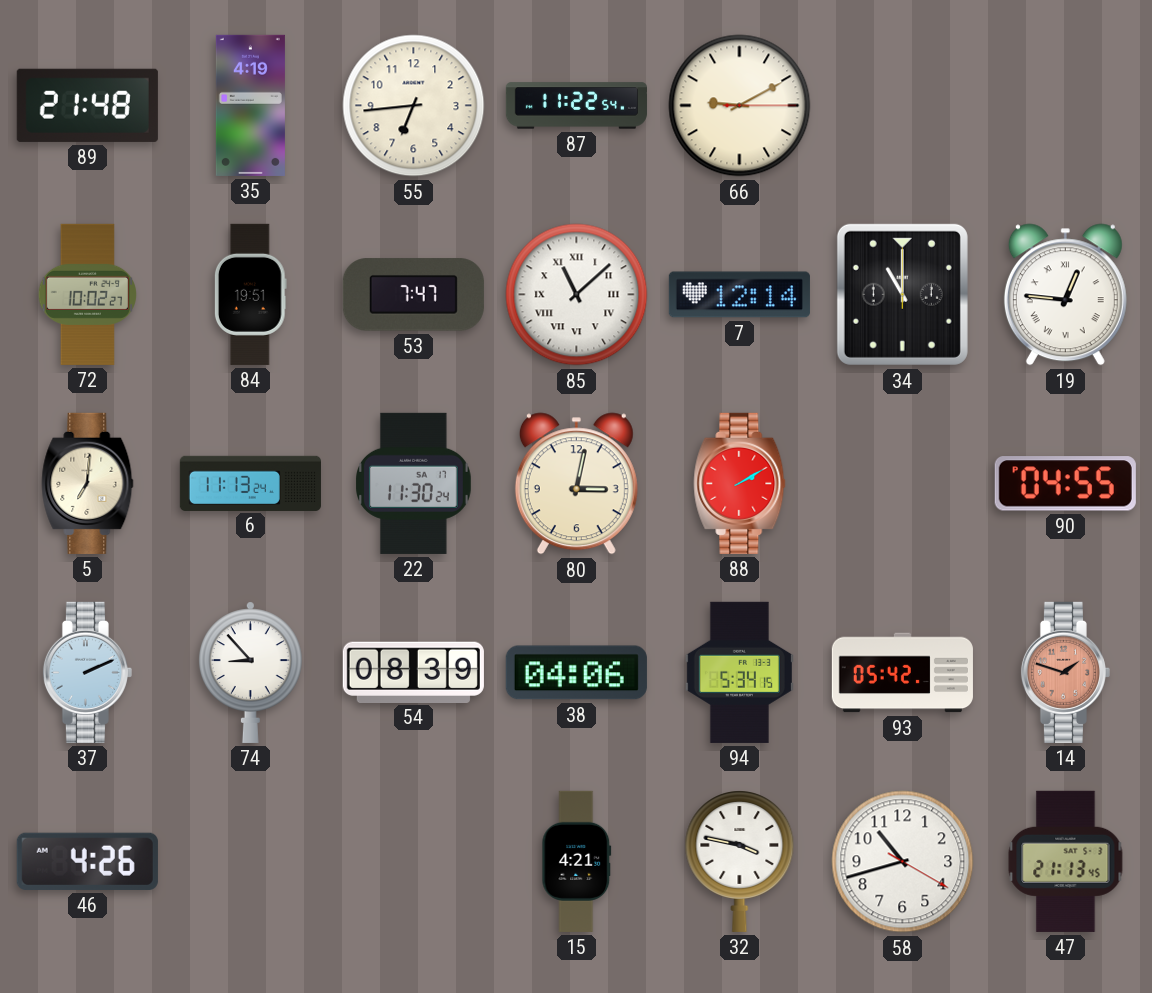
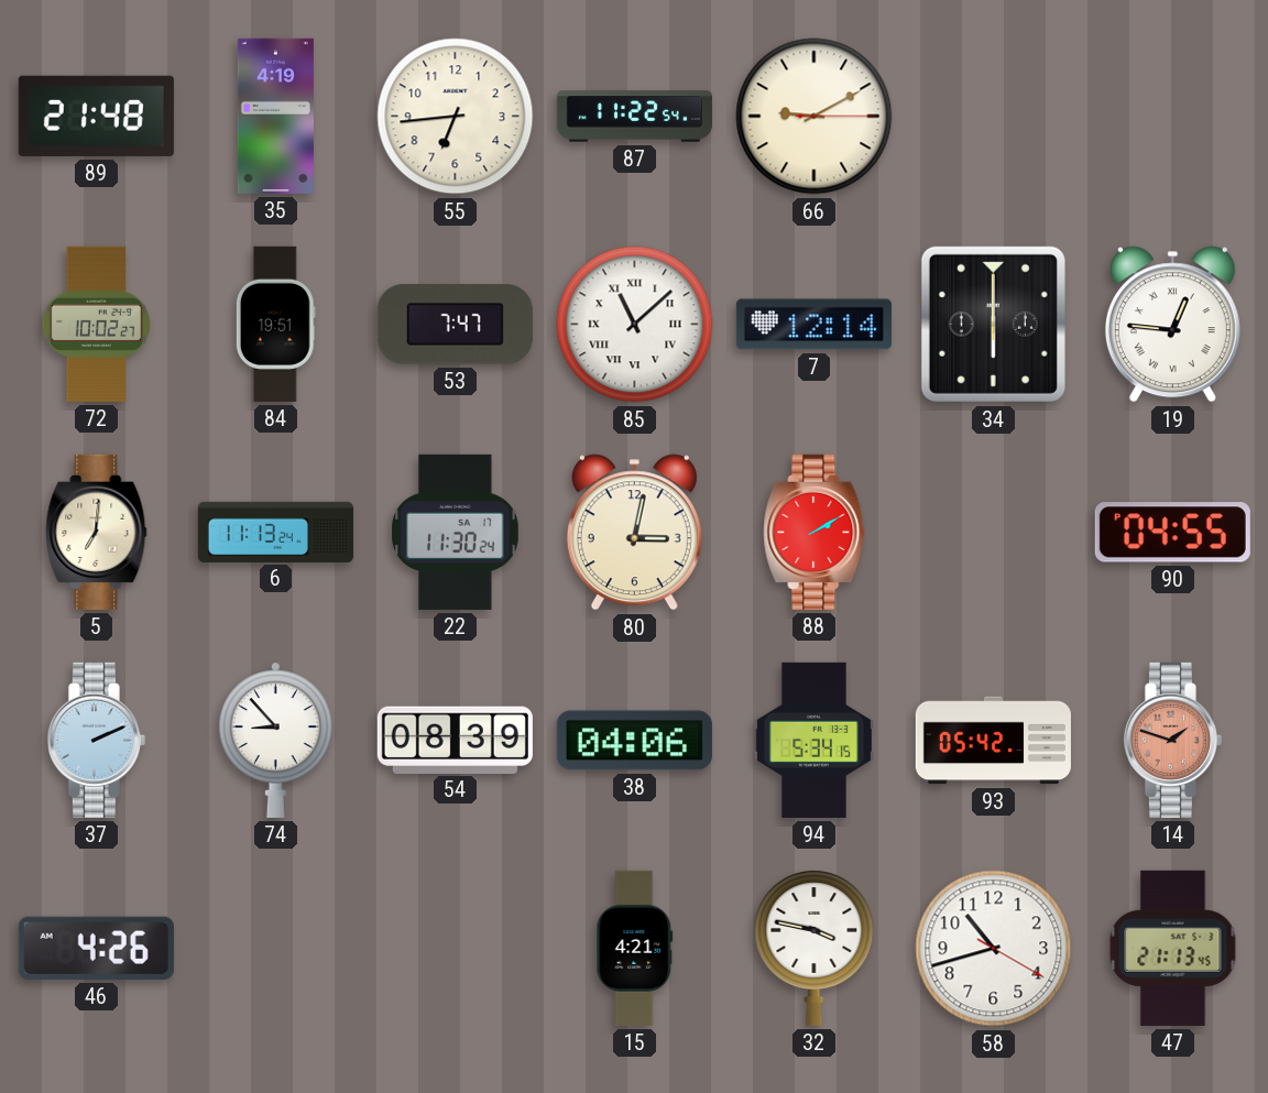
34: 11:00 -> 6:00
